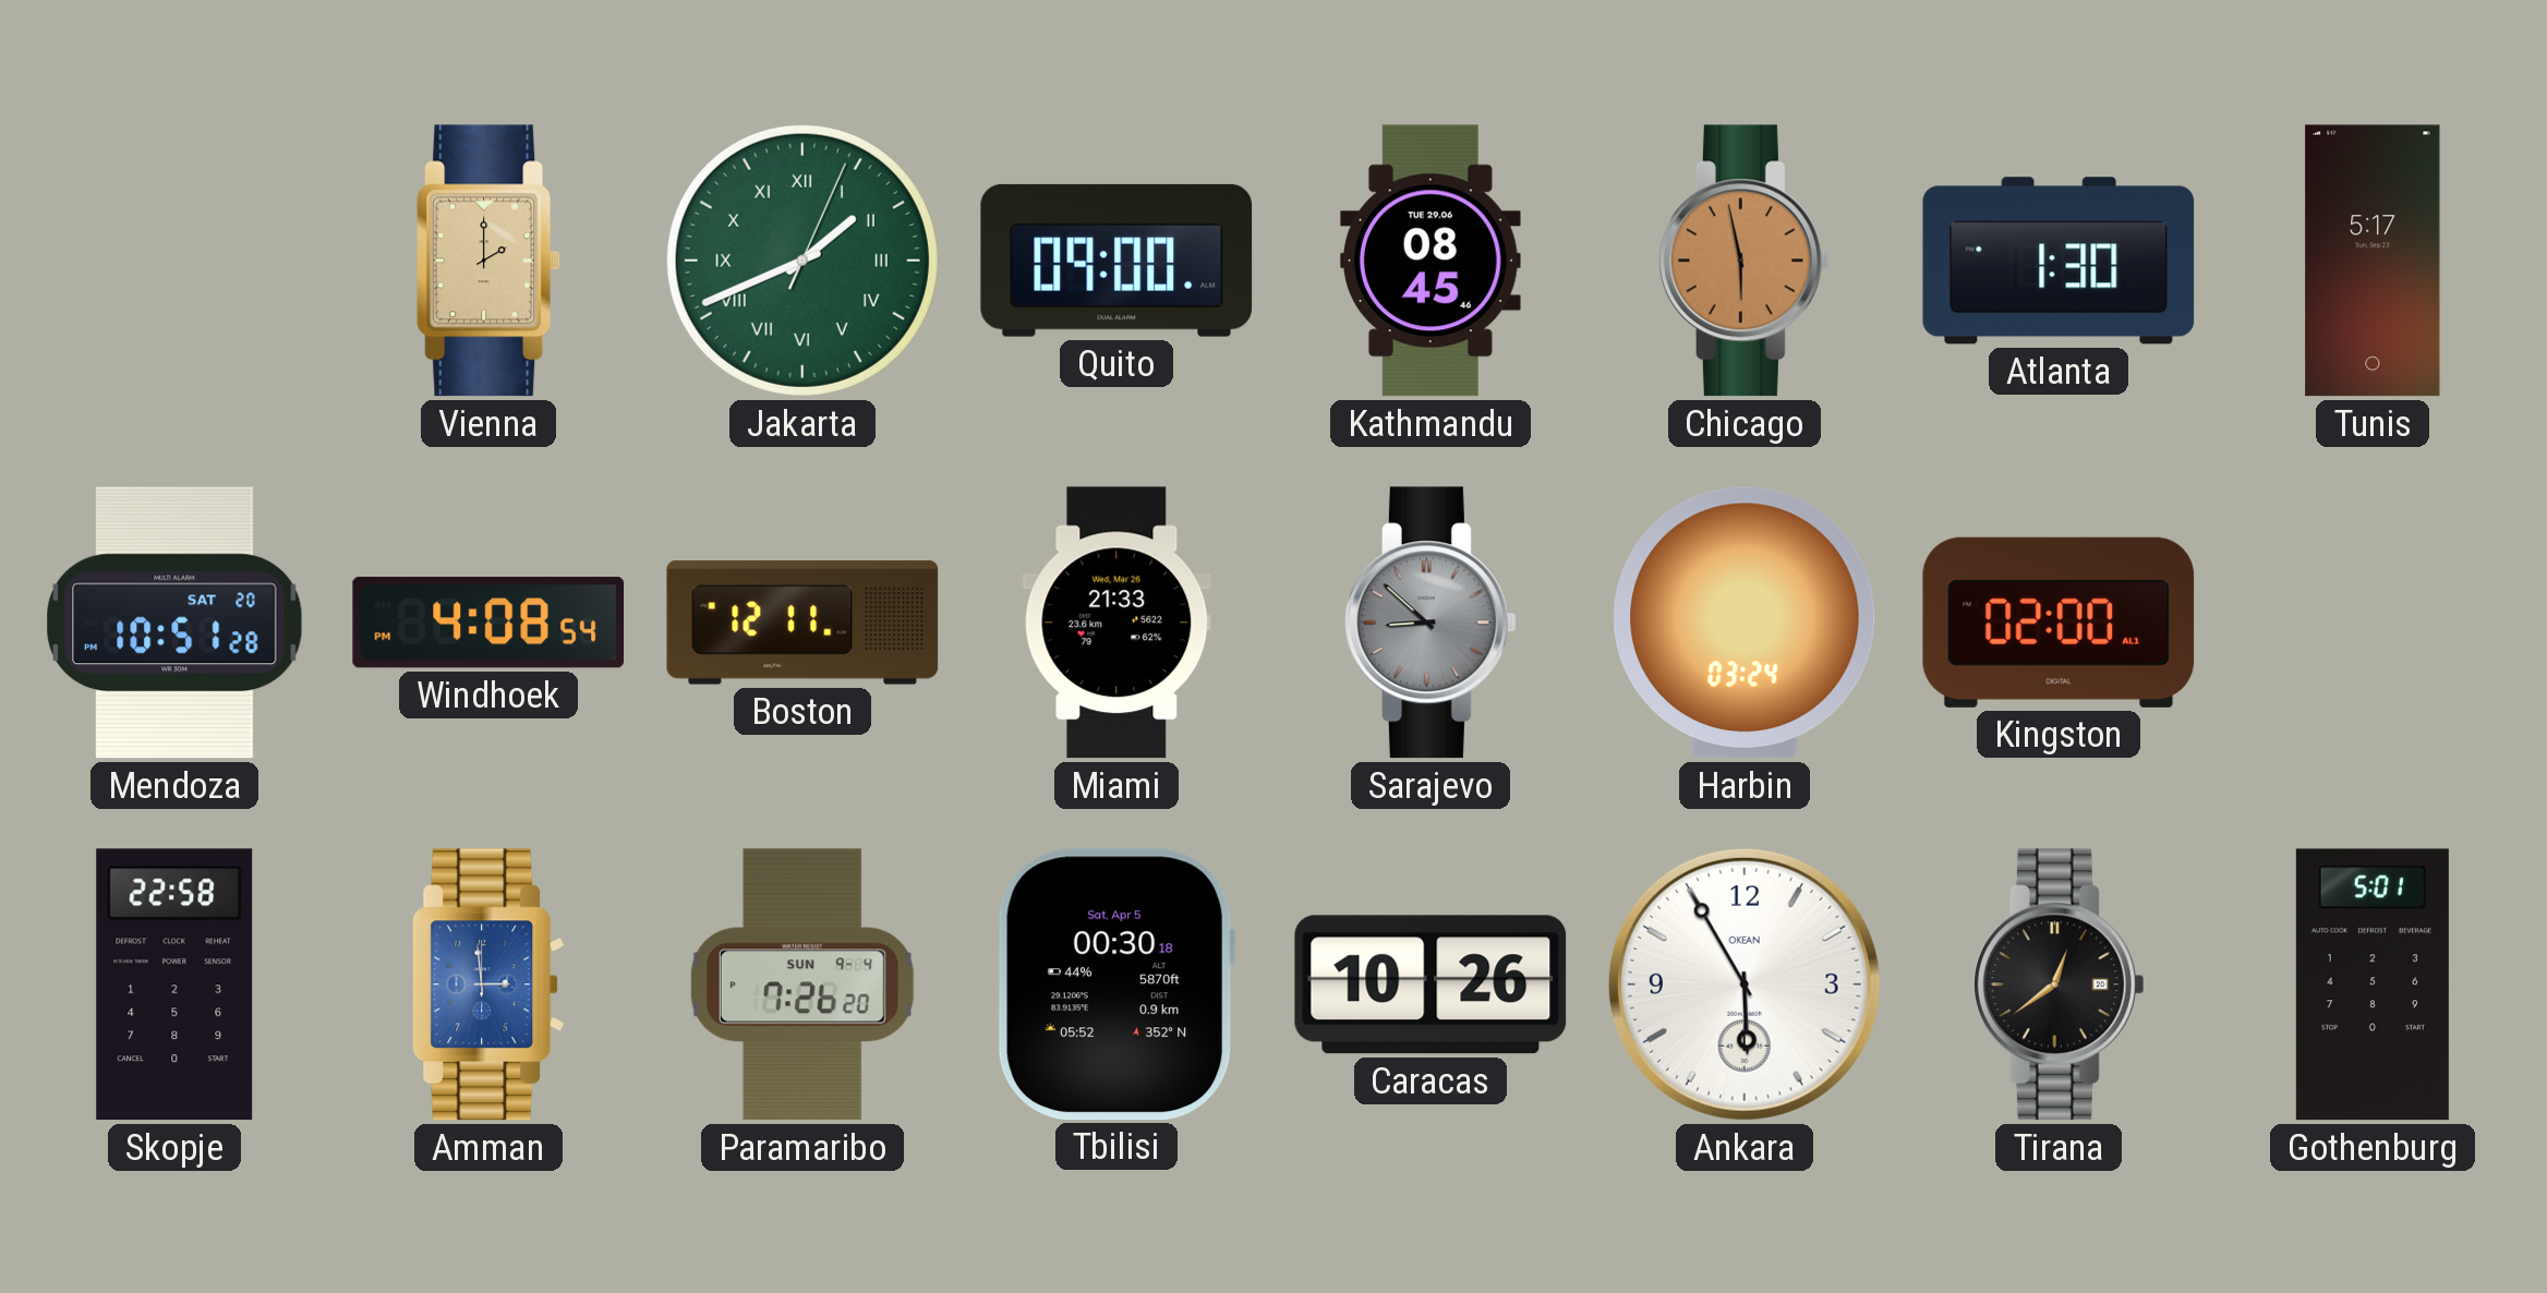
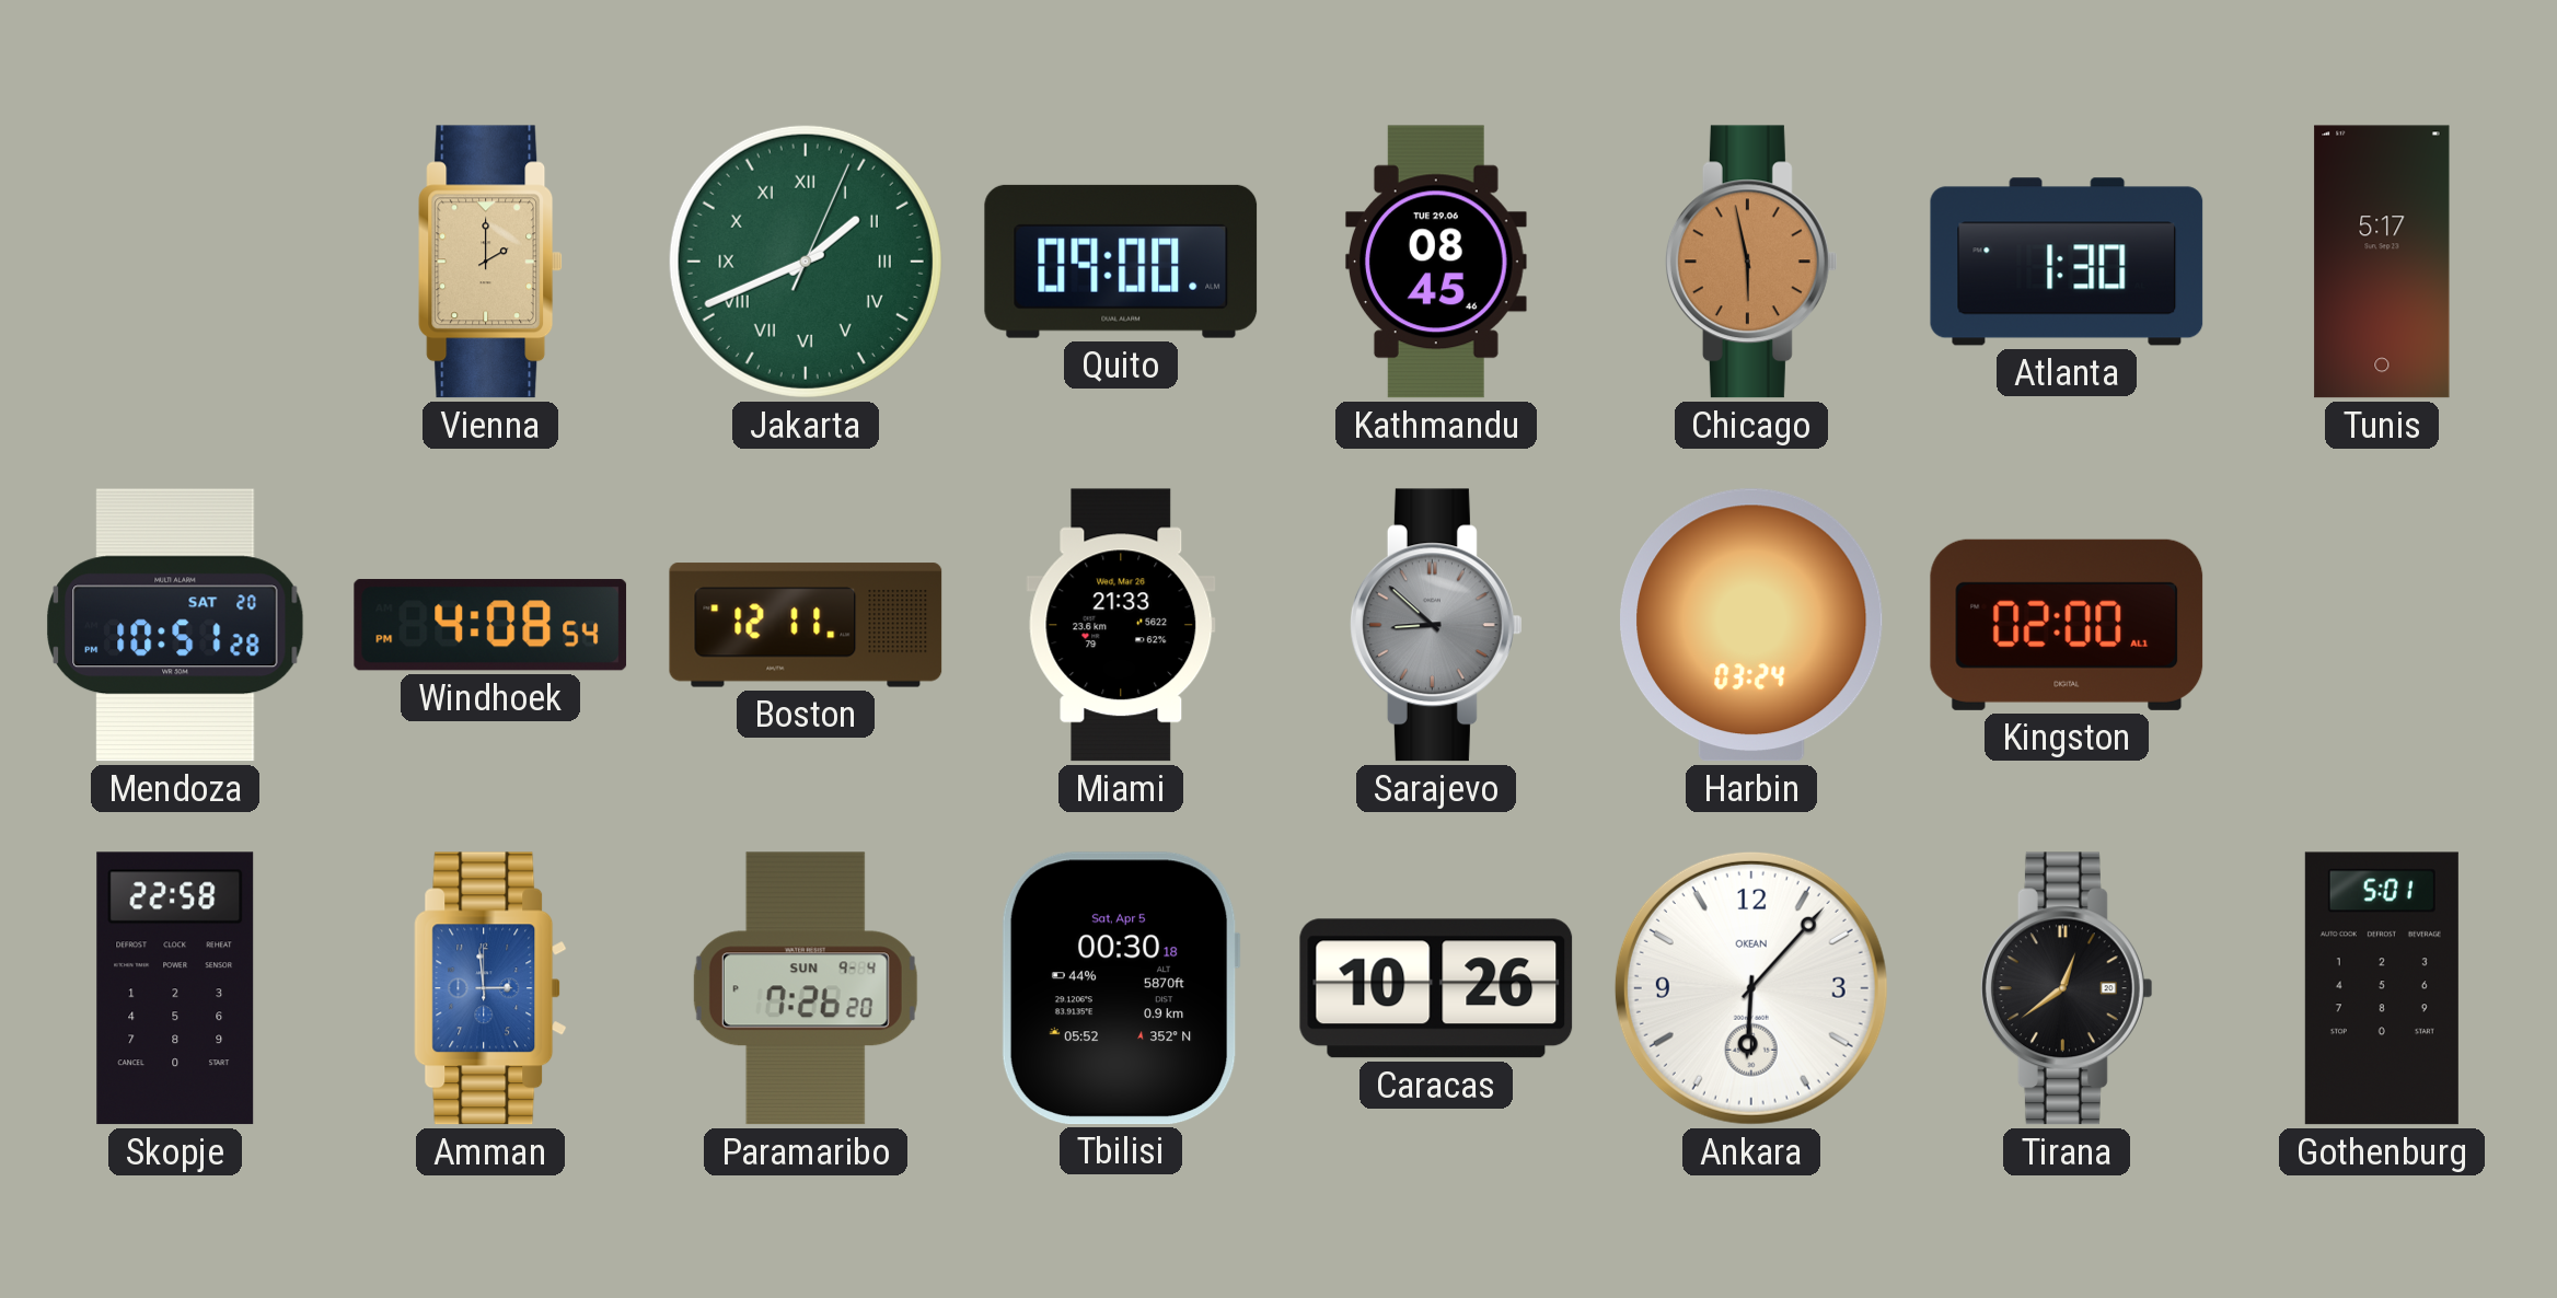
Ankara: 5:55 -> 6:07
